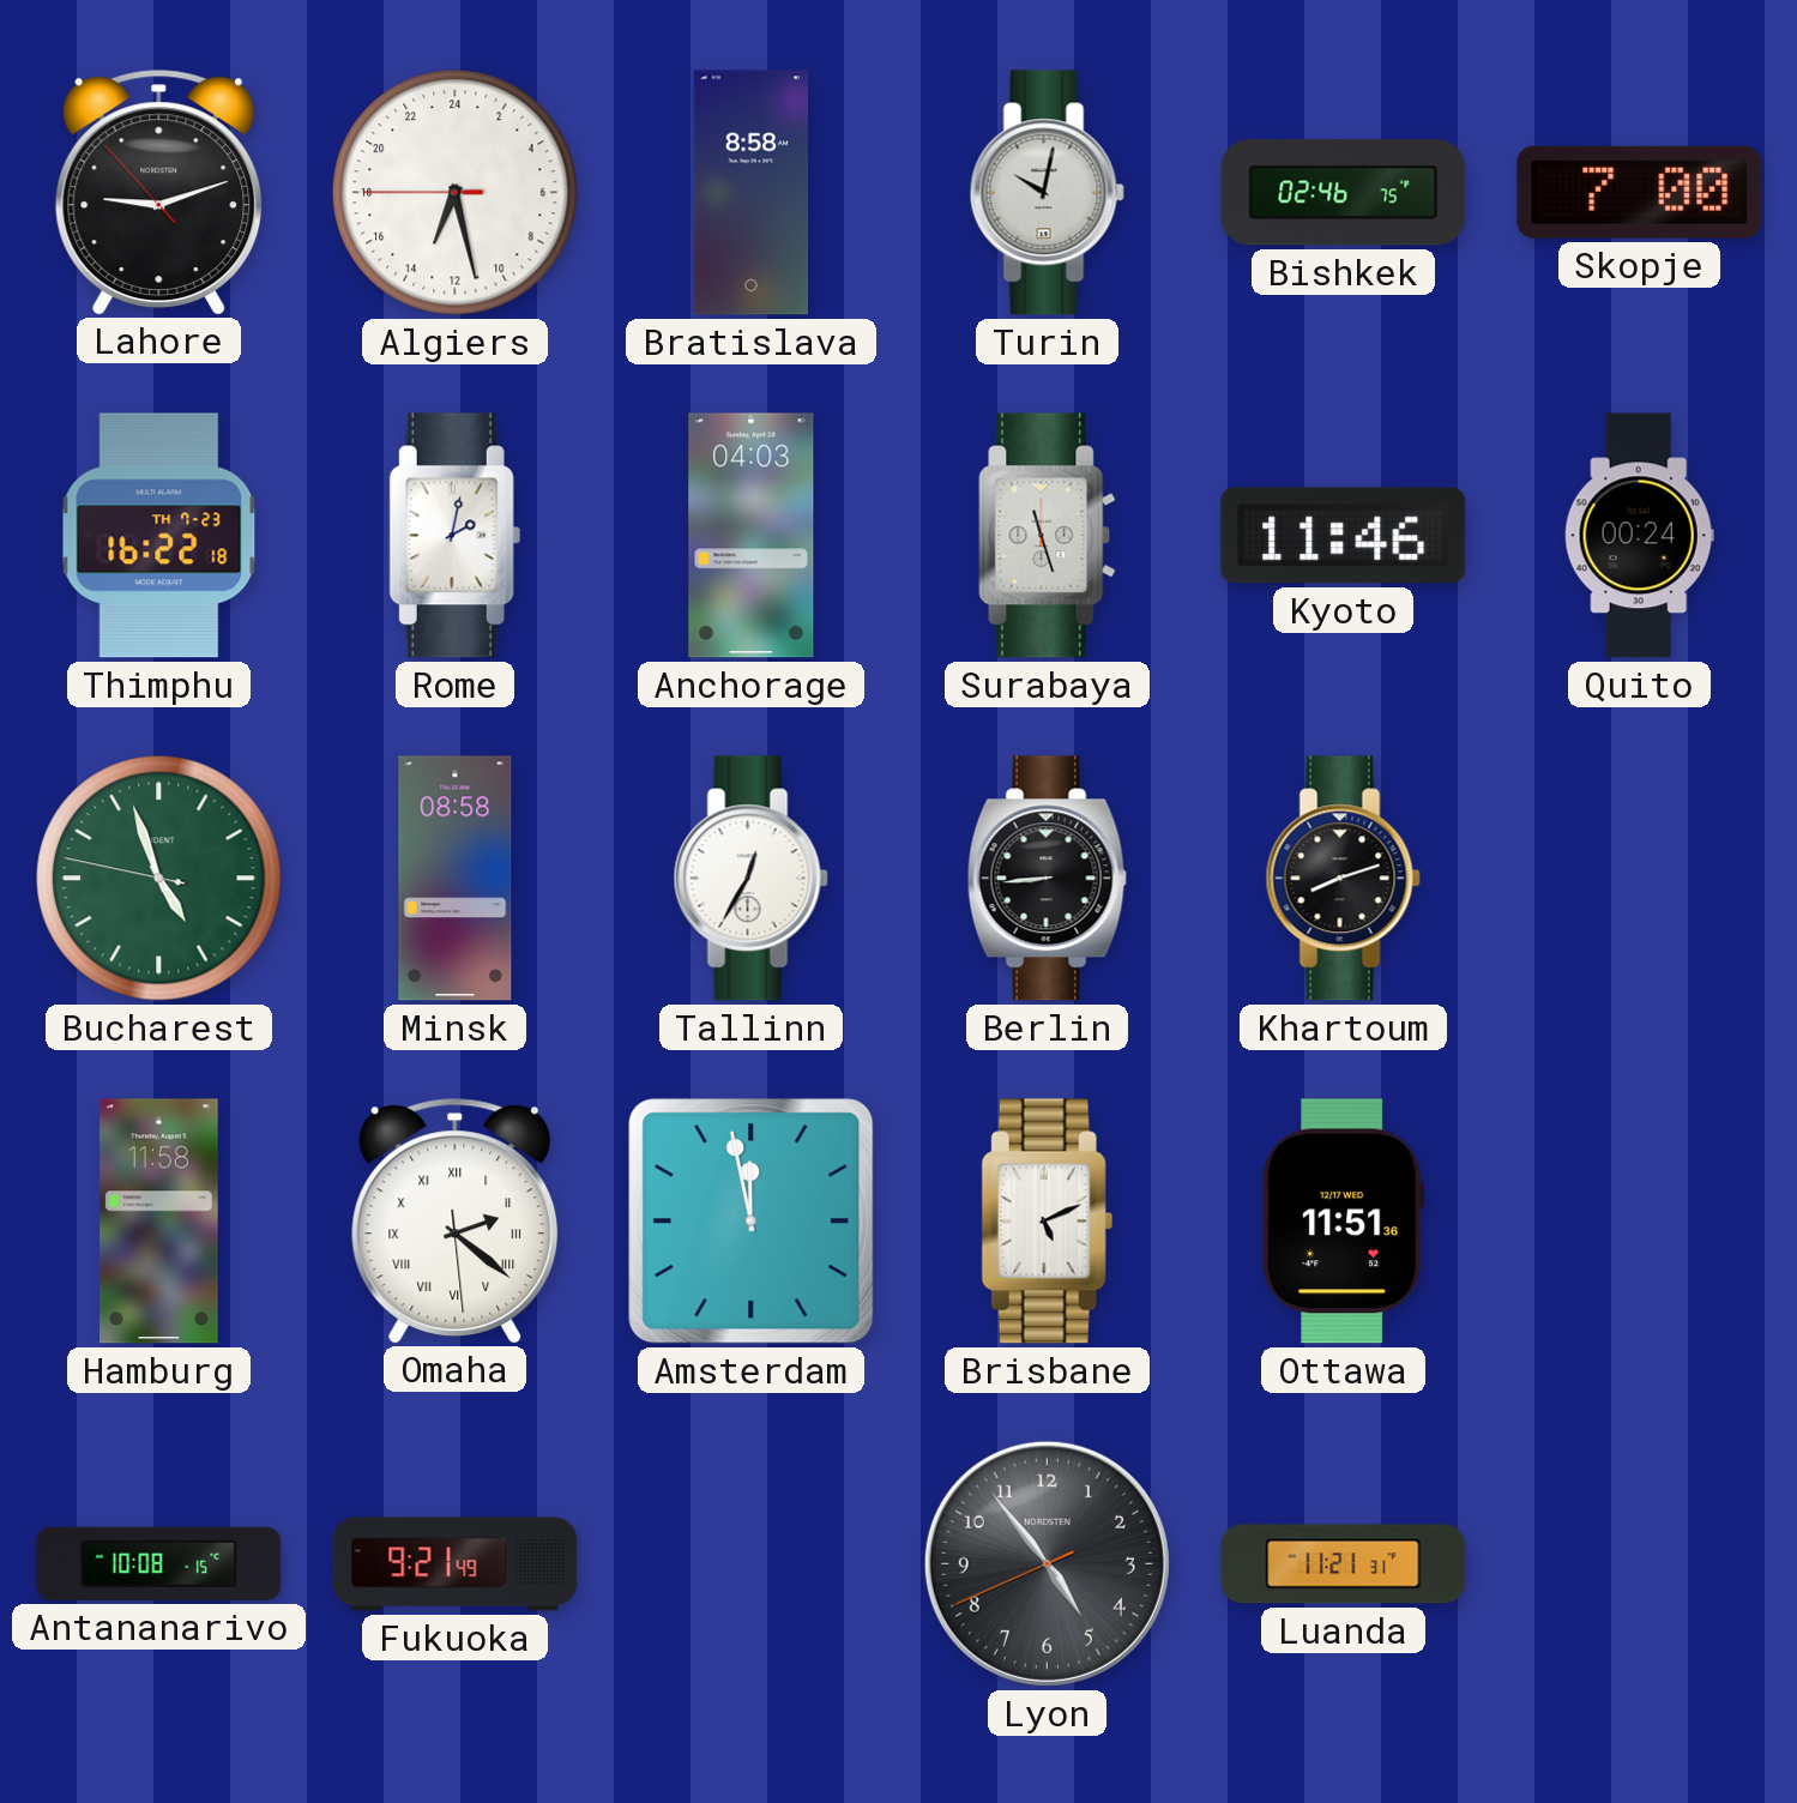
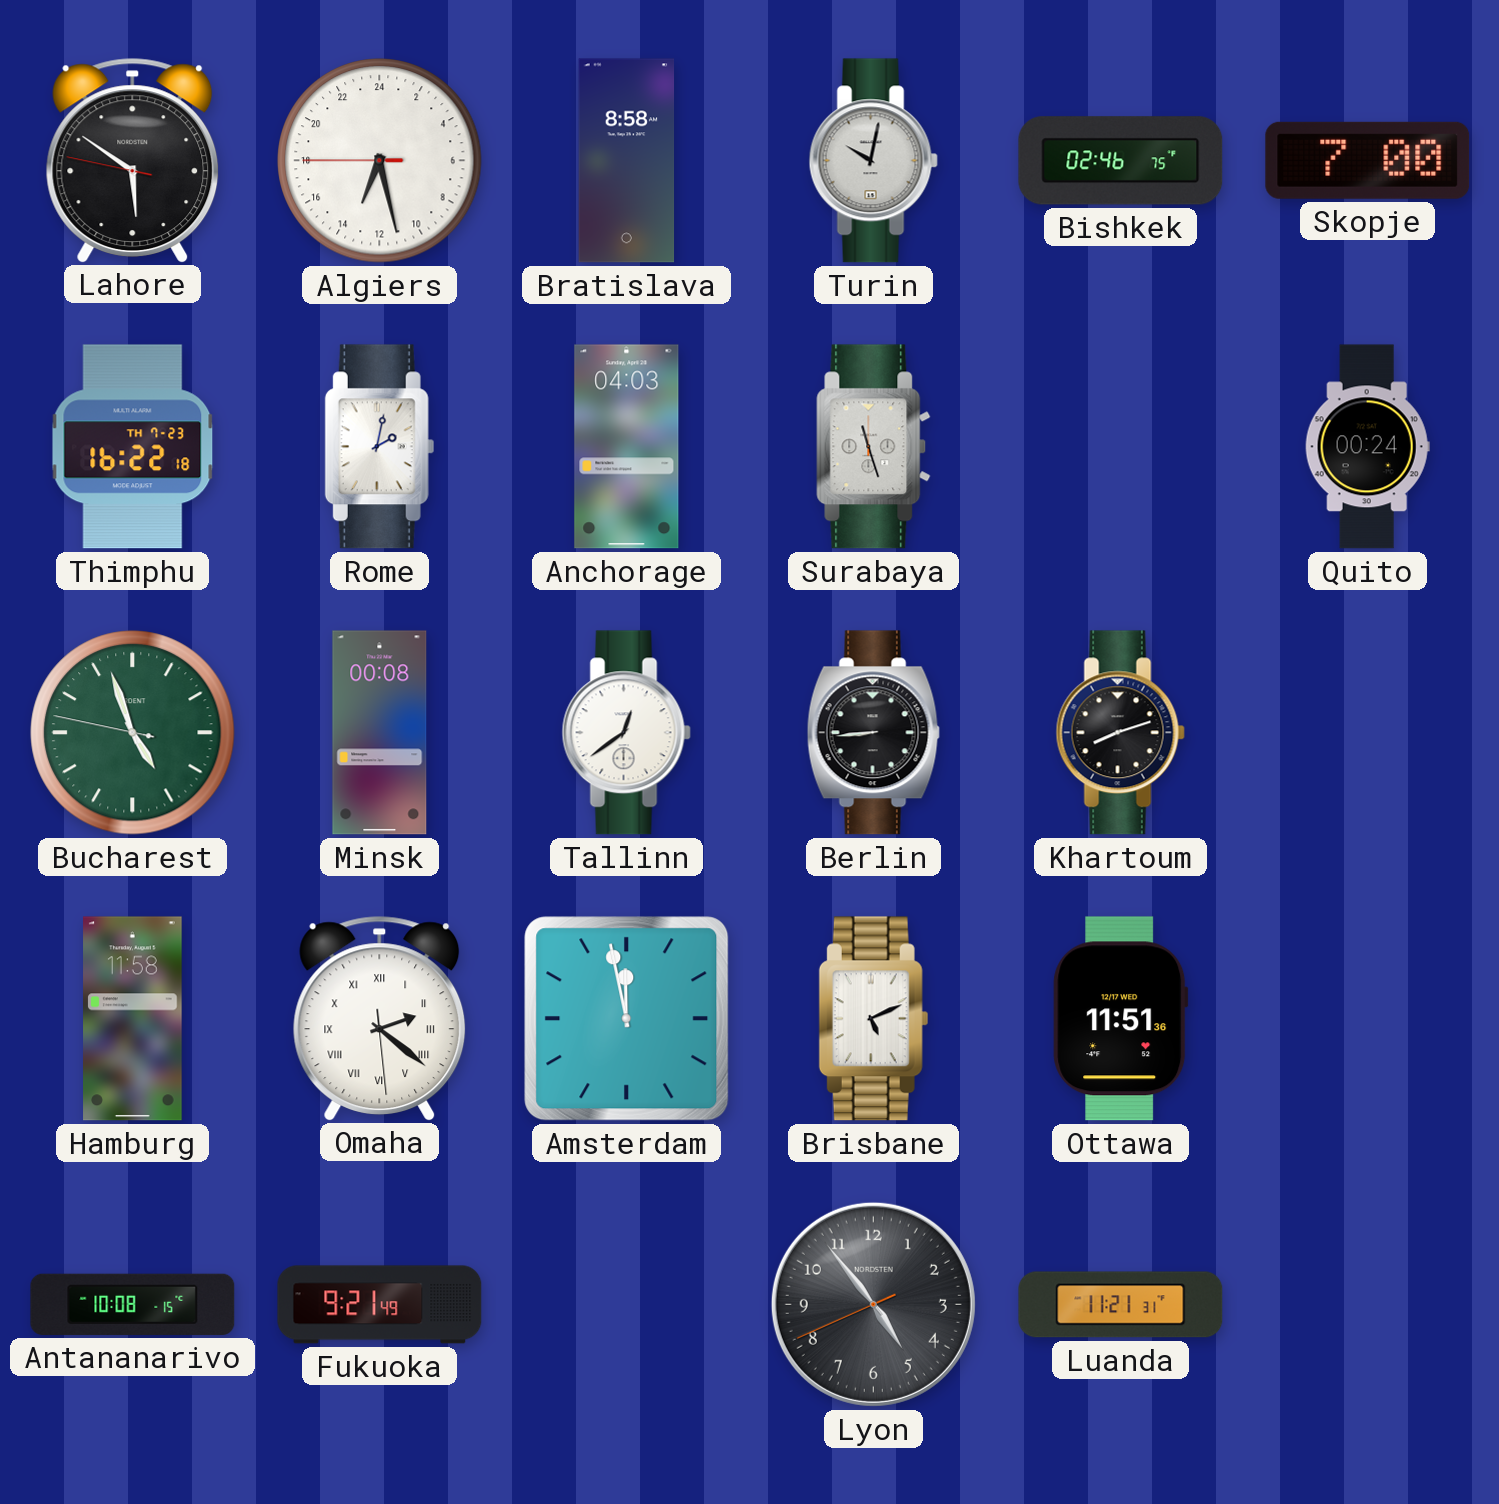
Lahore: 9:11 -> 5:50
Kyoto: 11:46 -> none
Minsk: 08:58 -> 00:08
Tallinn: 12:35 -> 12:39
